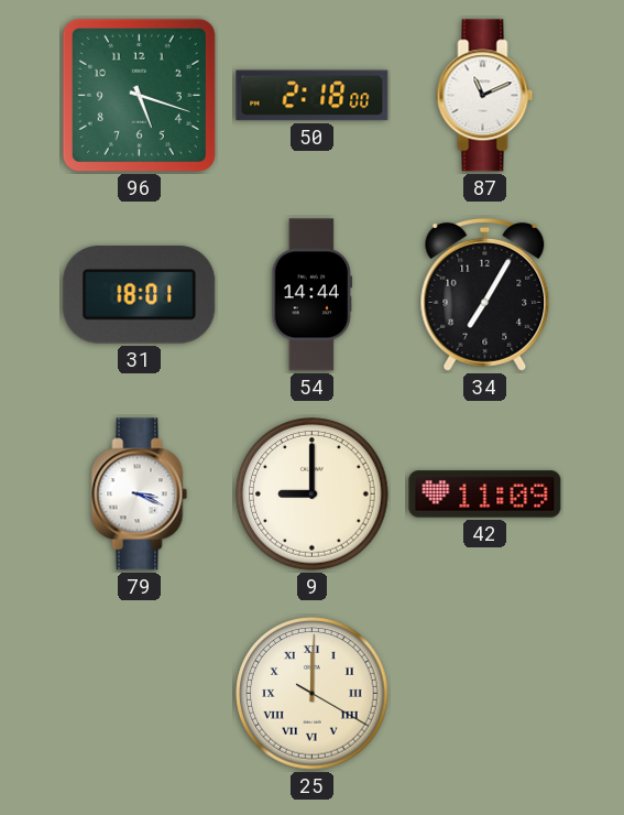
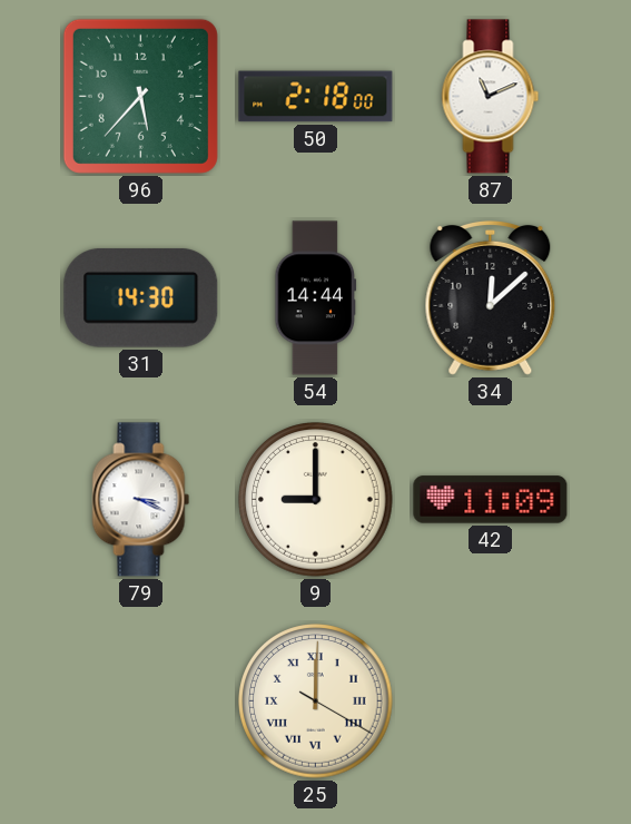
96: 5:18 -> 5:37
31: 18:01 -> 14:30
34: 7:05 -> 12:08
